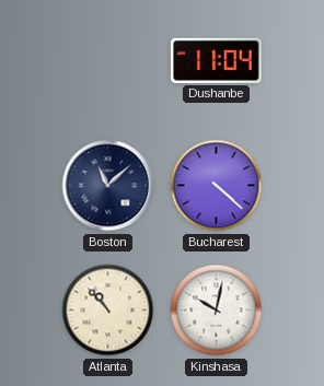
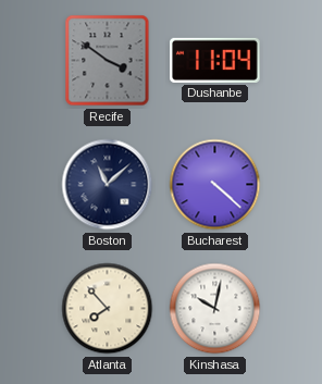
Recife: none -> 3:51
Atlanta: 10:53 -> 7:53
